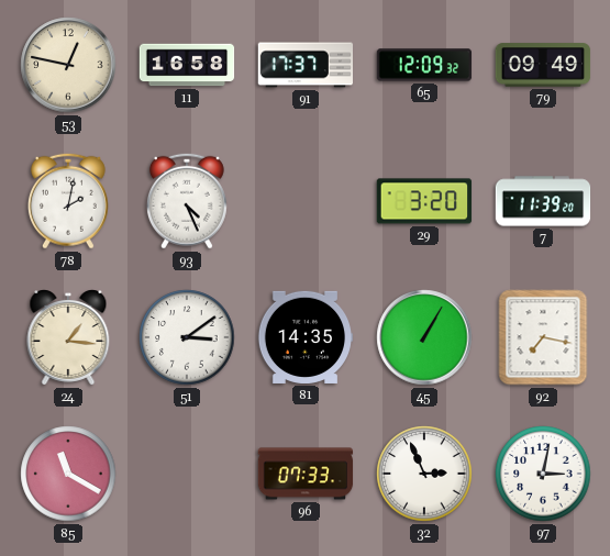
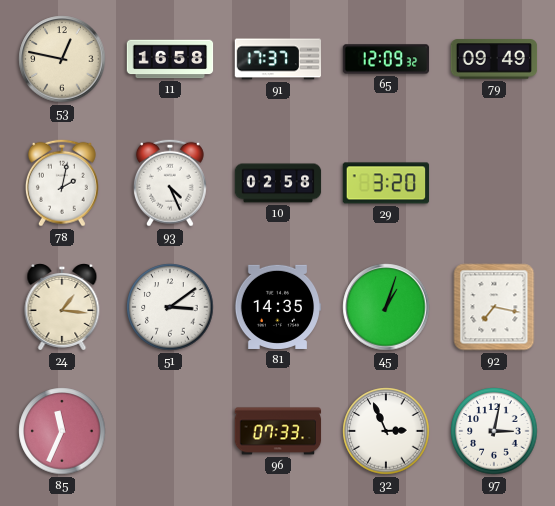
10: none -> 02:58
7: 11:39 -> none
45: 1:05 -> 1:03
85: 11:20 -> 11:34
